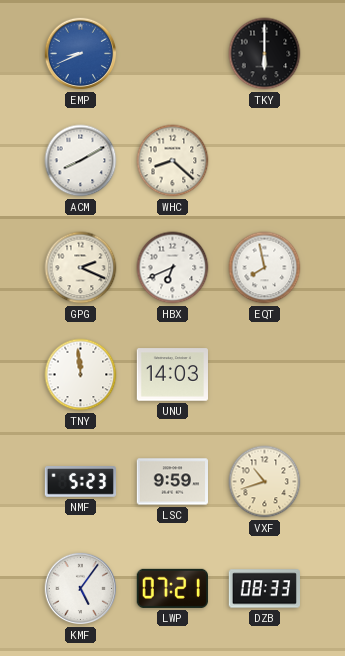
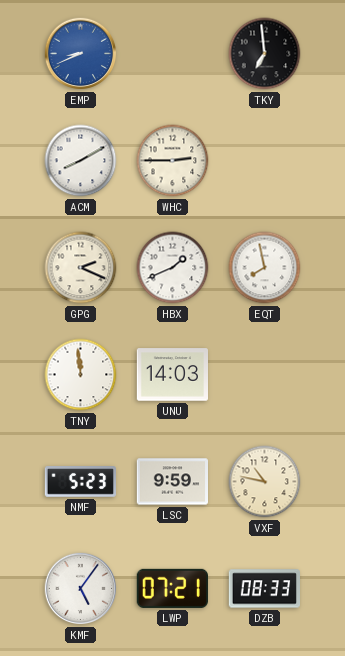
TKY: 6:00 -> 6:59
WHC: 8:22 -> 2:45
HBX: 6:41 -> 1:41
VXF: 10:42 -> 10:47
